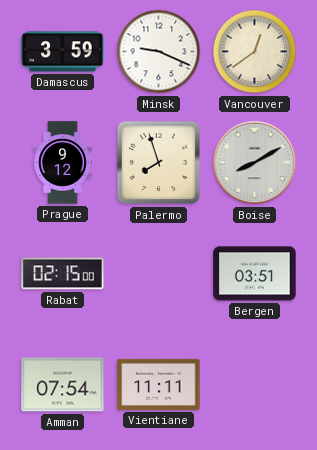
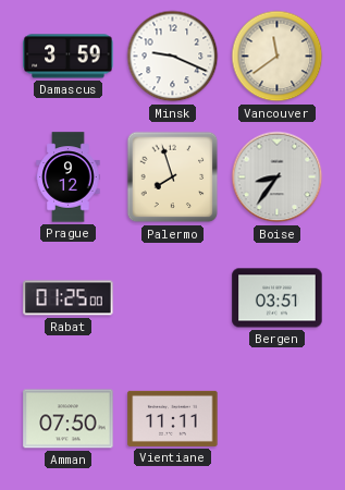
Vancouver: 12:39 -> 11:39
Boise: 8:10 -> 8:36
Rabat: 02:15 -> 01:25
Amman: 07:54 -> 07:50
